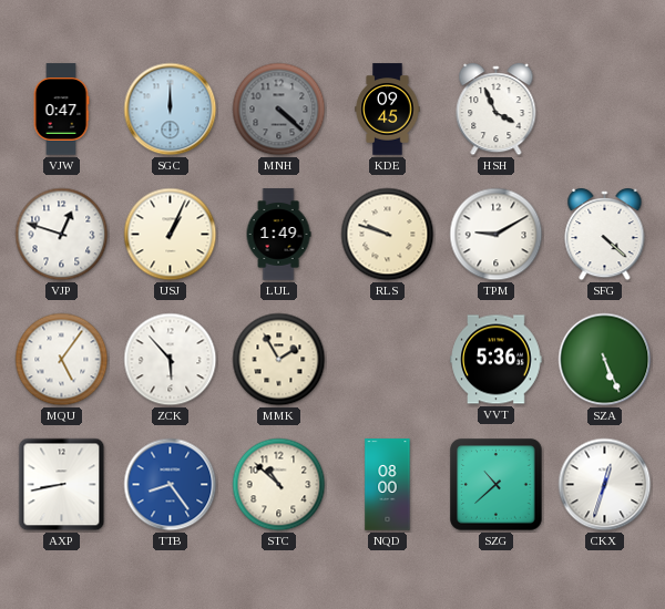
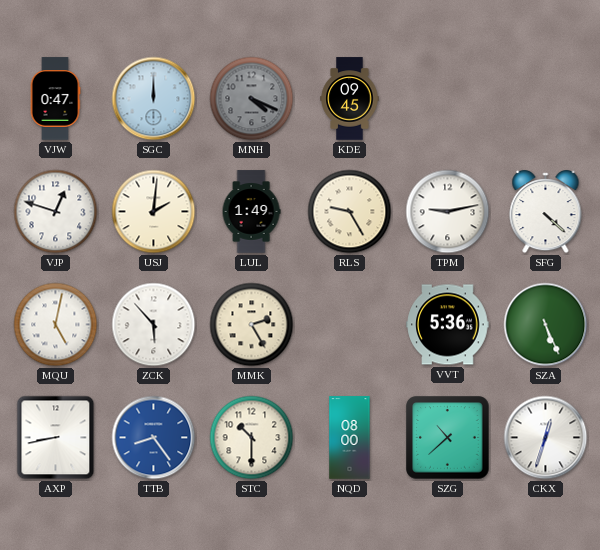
MNH: 4:22 -> 4:19
HSH: 3:56 -> none
USJ: 1:04 -> 2:01
RLS: 9:48 -> 9:25
TPM: 9:10 -> 9:13
MQU: 5:06 -> 5:02
MMK: 1:55 -> 2:25
STC: 10:52 -> 10:30
